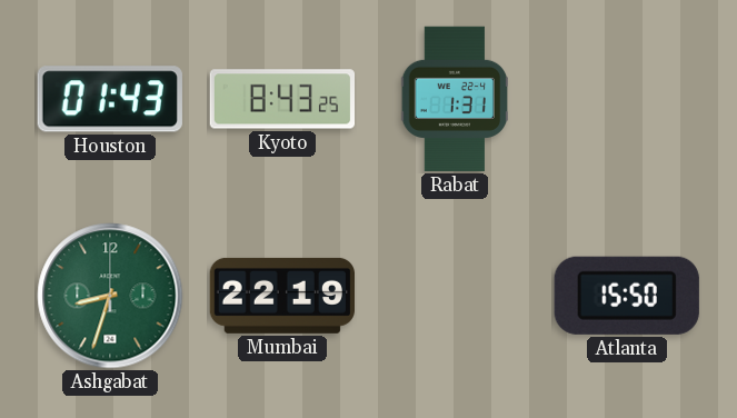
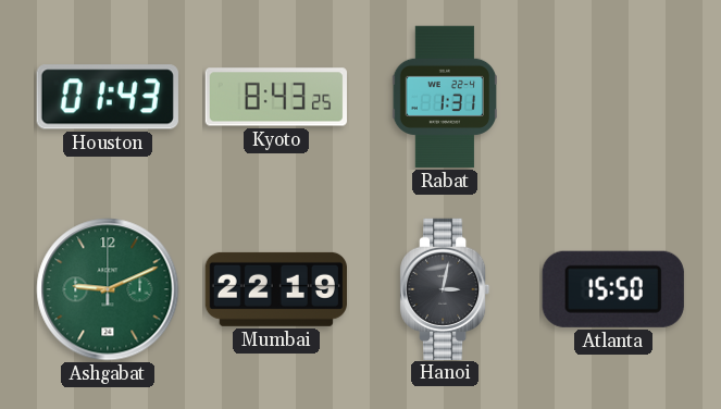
Ashgabat: 8:33 -> 9:11
Hanoi: none -> 3:02
